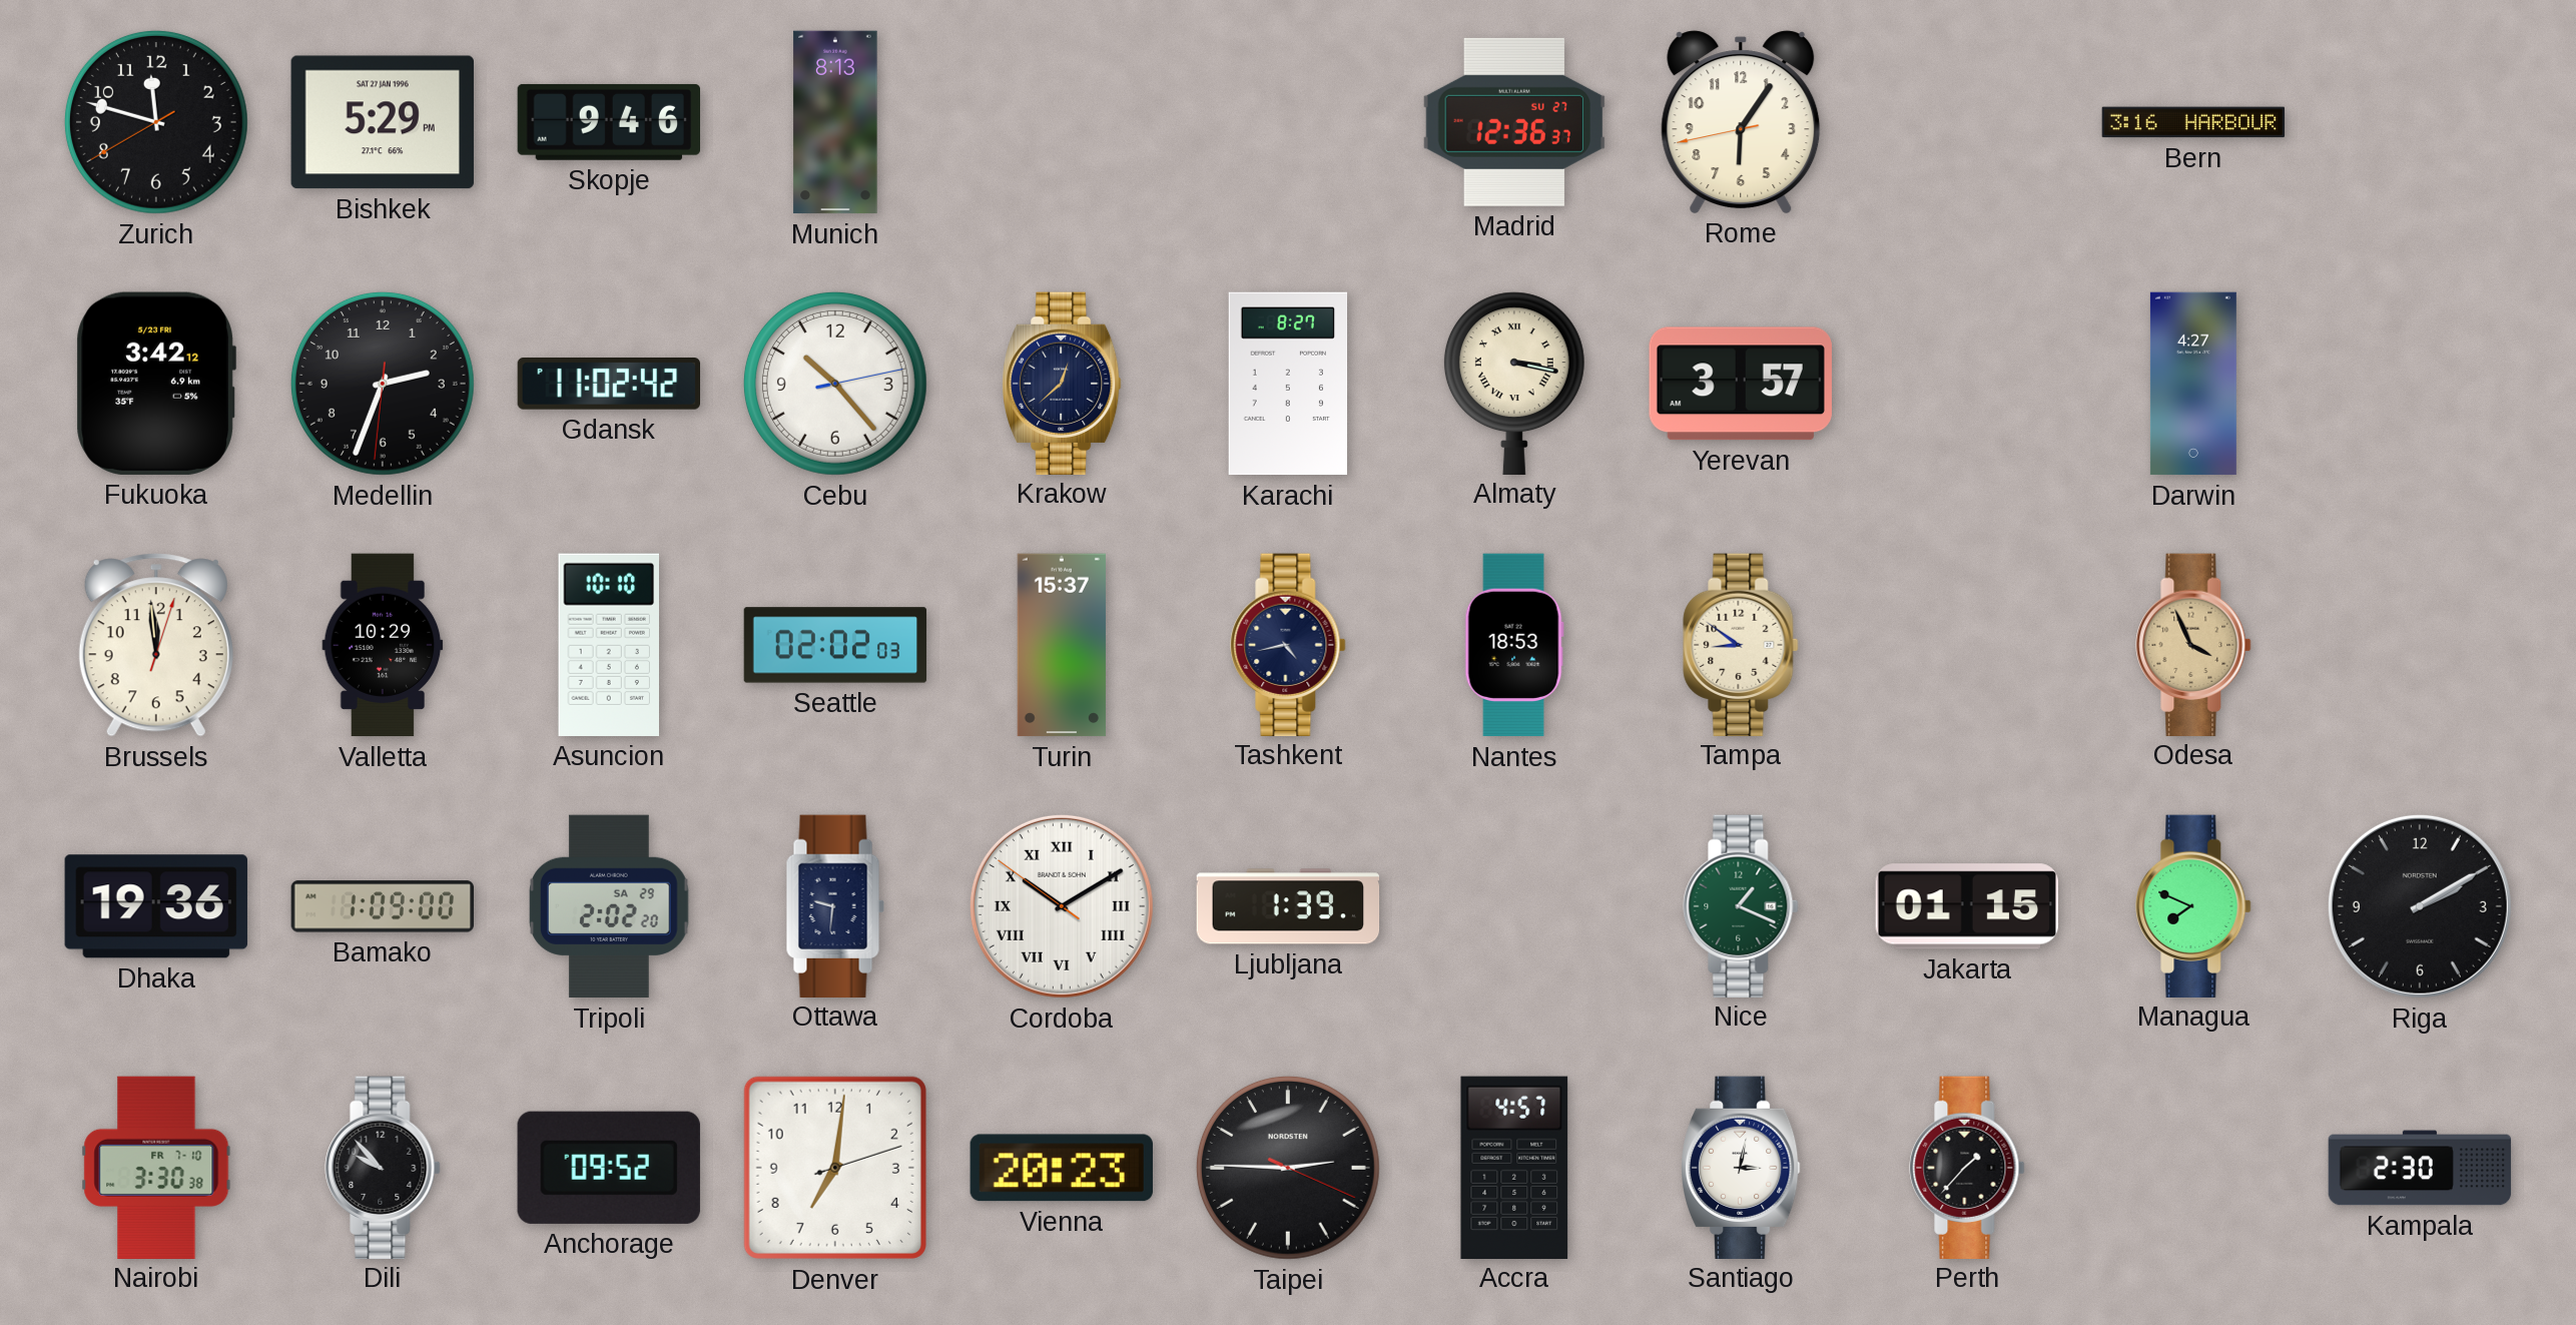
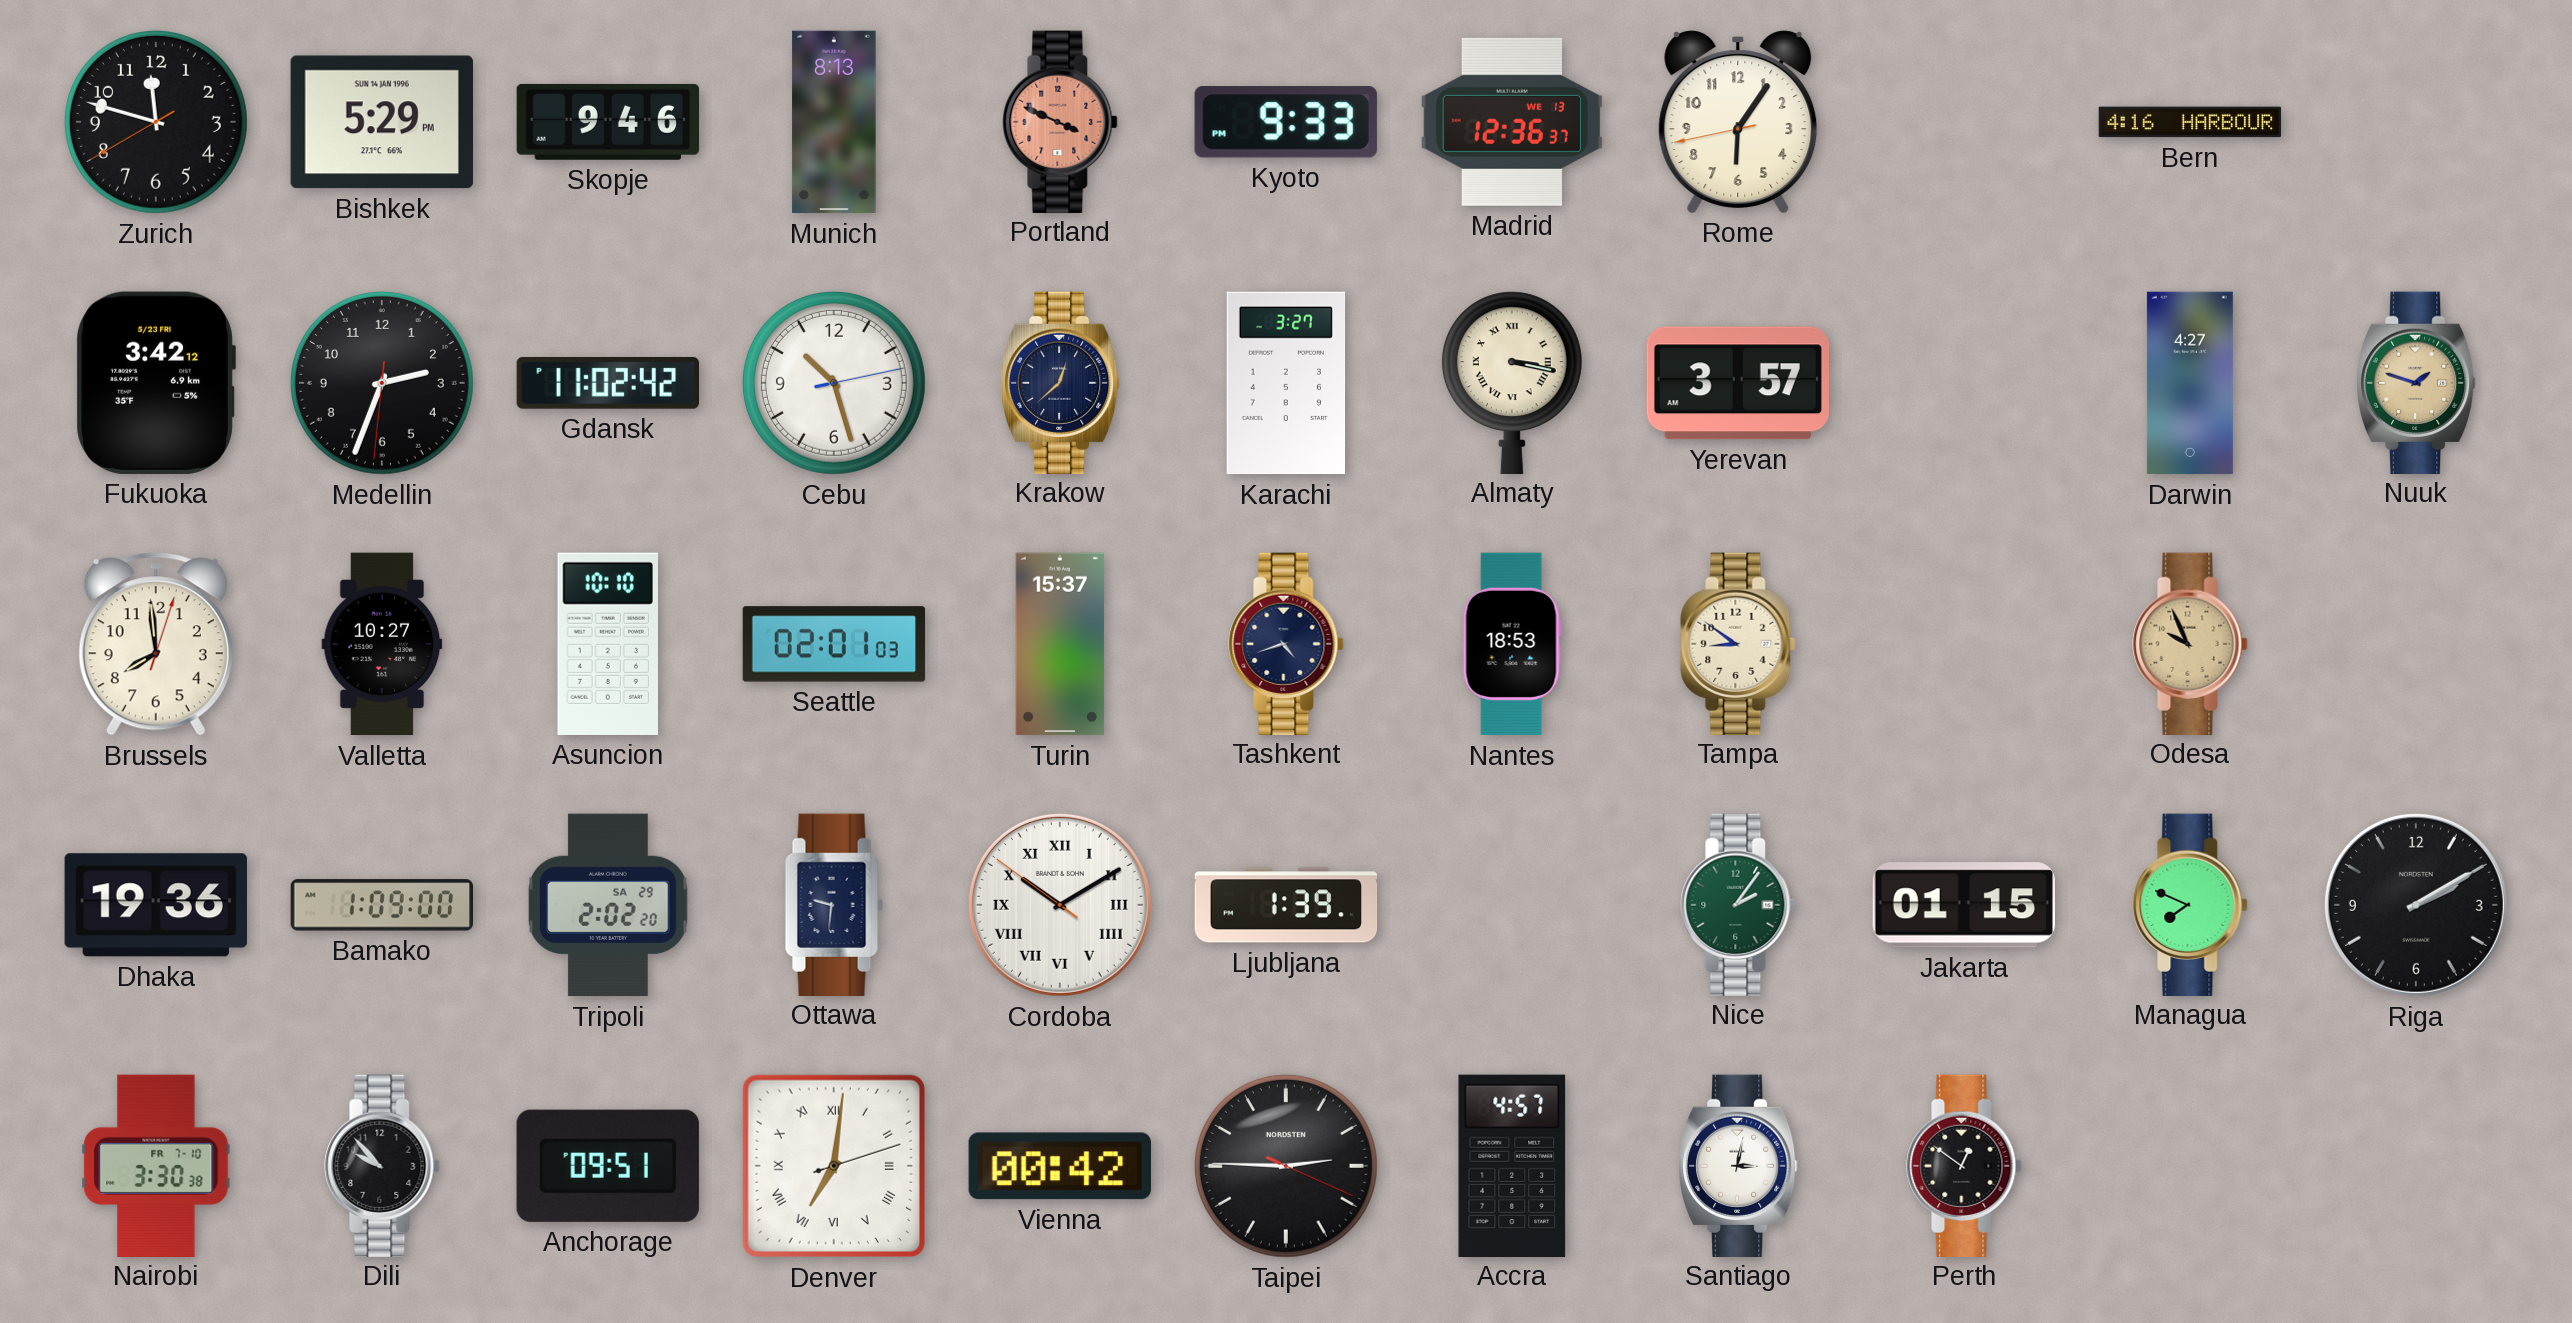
Bishkek date: SAT 27 JAN 1996 -> SUN 14 JAN 1996
Portland: none -> 3:49
Kyoto: none -> 9:33
Madrid date: SU 27 -> WE 13
Bern: 3:16 -> 4:16
Cebu: 10:23 -> 10:27
Karachi: 8:27 -> 3:27
Nuuk: none -> 1:48
Brussels: 11:59 -> 7:59
Valletta: 10:29 -> 10:27
Seattle: 02:02 -> 02:01
Tashkent: 4:43 -> 4:42
Odesa: 3:56 -> 9:56
Nice: 1:19 -> 2:06
Anchorage: 09:52 -> 09:51
Denver numerals: Arabic -> Roman
Vienna: 20:23 -> 00:42
Perth: 1:37 -> 12:51
Kampala: 2:30 -> none
